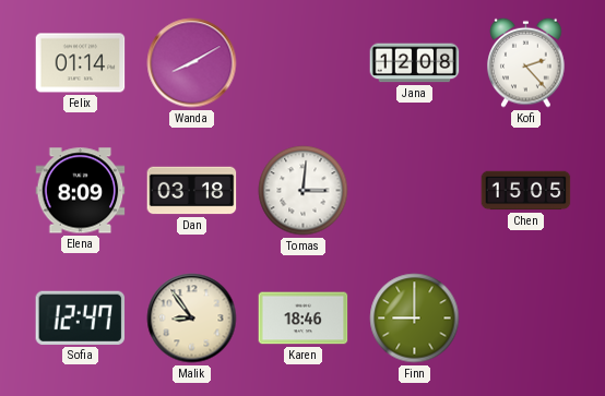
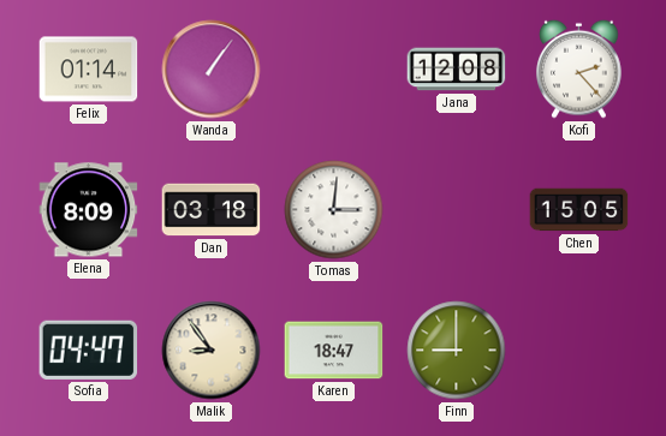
Wanda: 8:10 -> 1:06
Sofia: 12:47 -> 04:47
Karen: 18:46 -> 18:47
